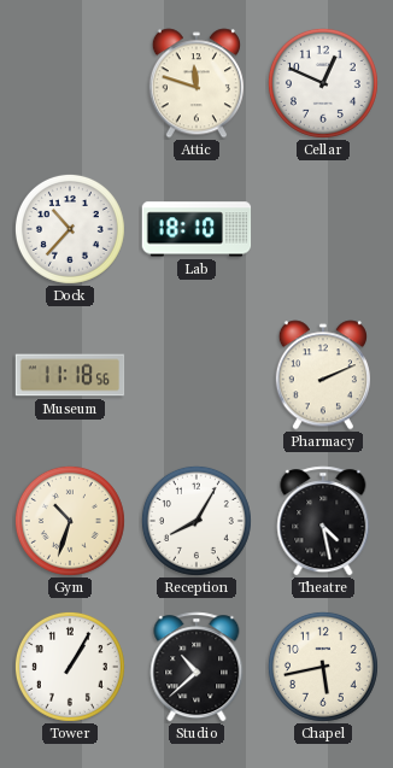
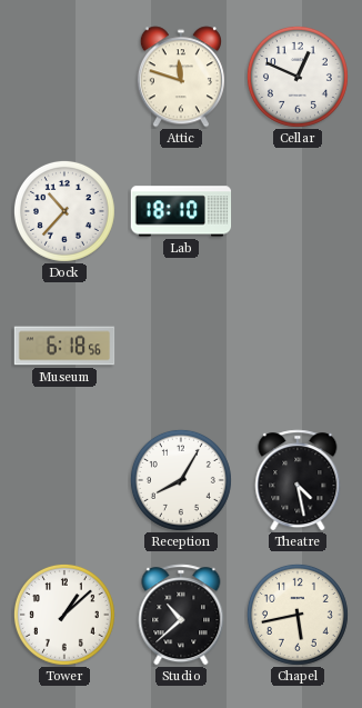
Museum: 11:18 -> 6:18
Pharmacy: 2:11 -> none
Gym: 10:33 -> none
Tower: 1:05 -> 1:08
